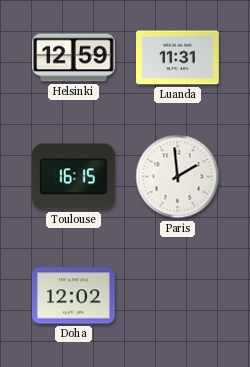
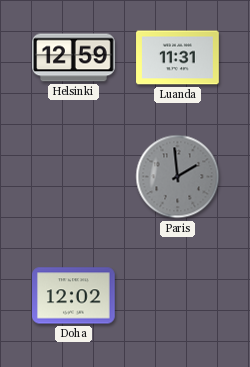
Toulouse: 16:15 -> none
Paris dial: white -> grey
